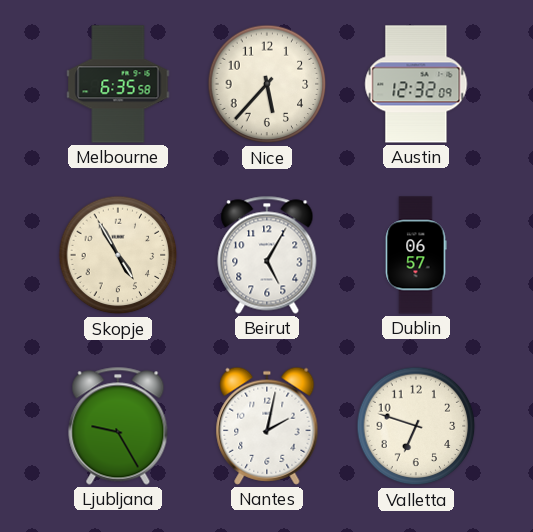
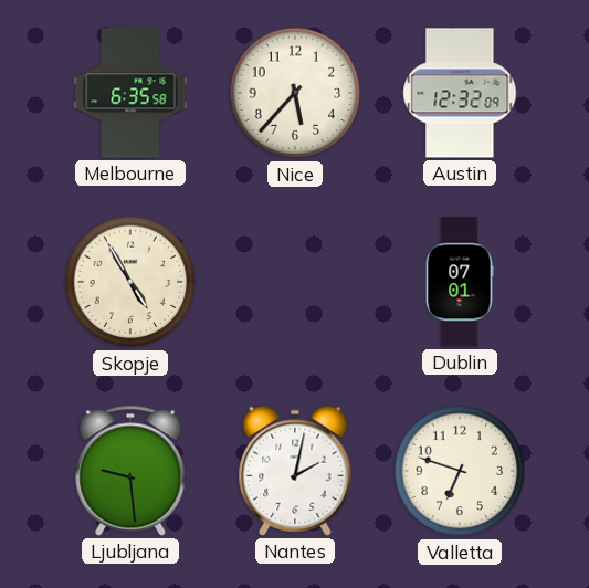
Beirut: 5:05 -> none
Dublin: 06:57 -> 07:01
Ljubljana: 9:25 -> 9:29
